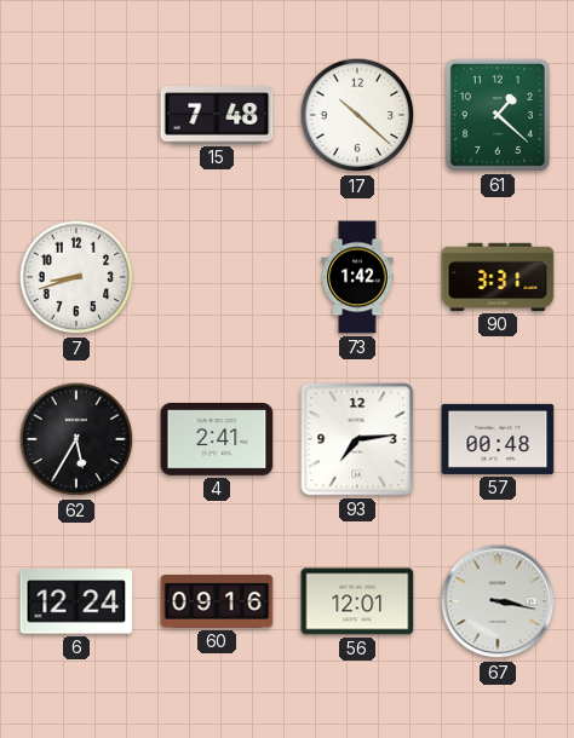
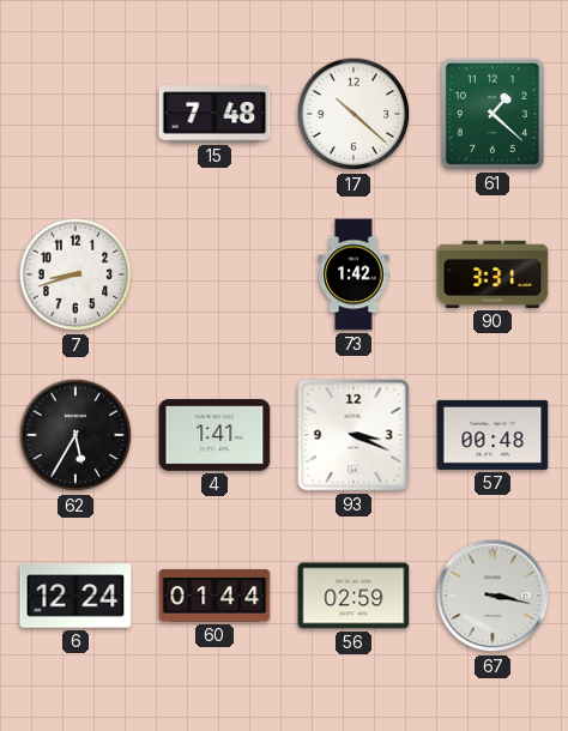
4: 2:41 -> 1:41
93: 7:14 -> 3:19
60: 09:16 -> 01:44
56: 12:01 -> 02:59
